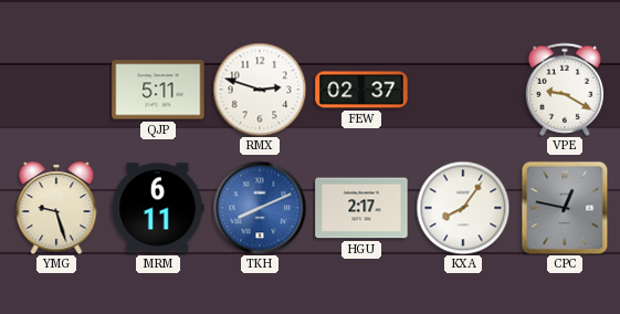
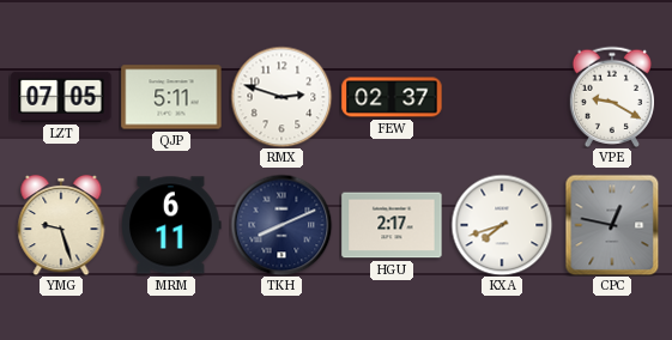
LZT: none -> 07:05
TKH dial: blue -> navy
KXA: 8:06 -> 7:42
